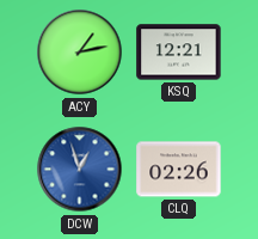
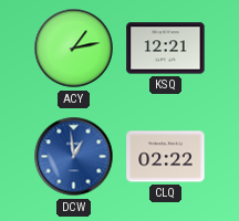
DCW: 12:57 -> 12:59
CLQ: 02:26 -> 02:22
